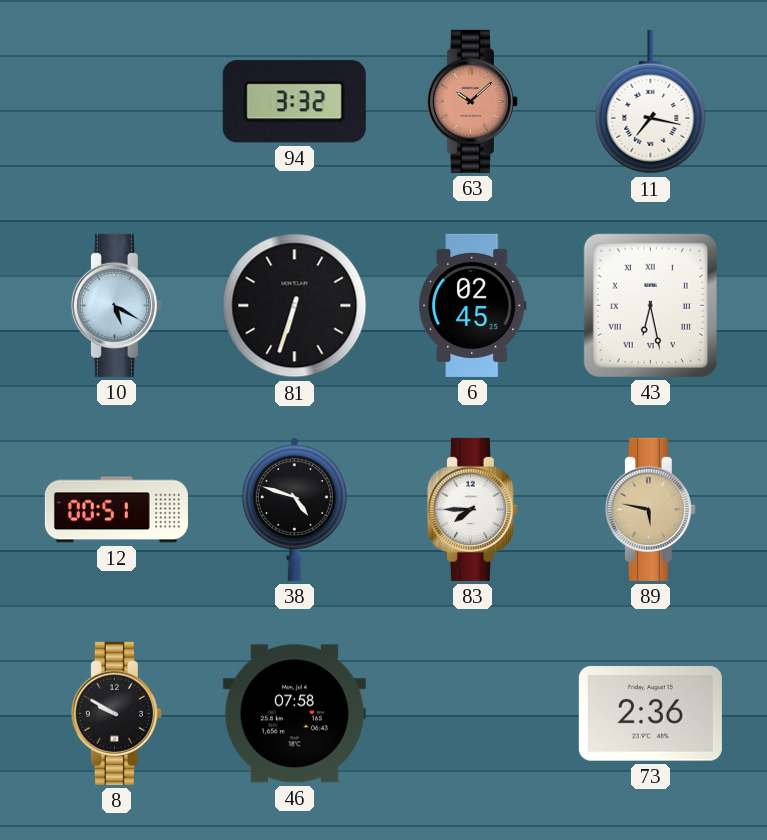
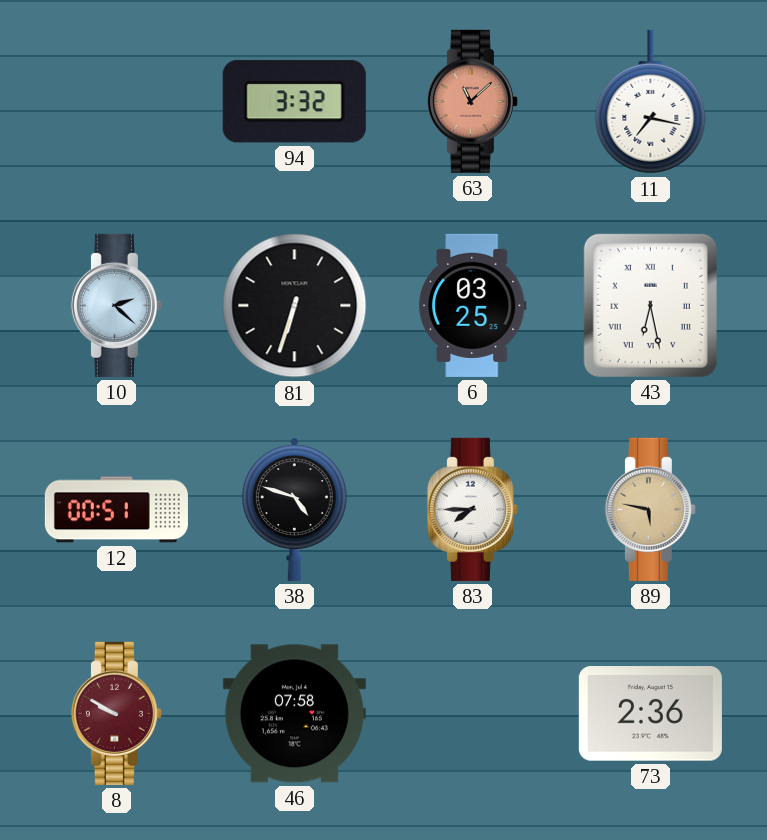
63: 10:08 -> 11:08
10: 5:20 -> 2:22
6: 02:45 -> 03:25
8 dial: black -> burgundy
